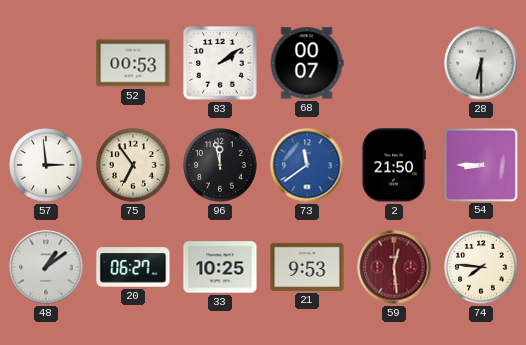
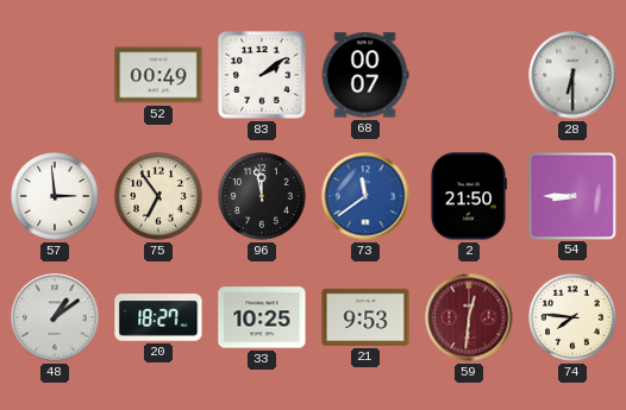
52: 00:53 -> 00:49
20: 06:27 -> 18:27
59: 12:29 -> 12:31
